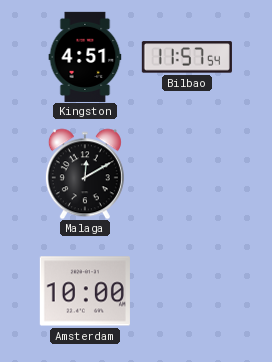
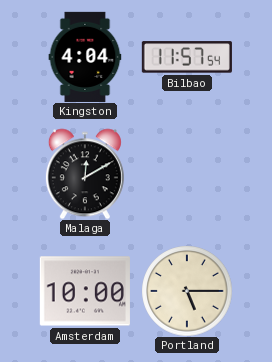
Kingston: 4:51 -> 4:04
Portland: none -> 5:15
